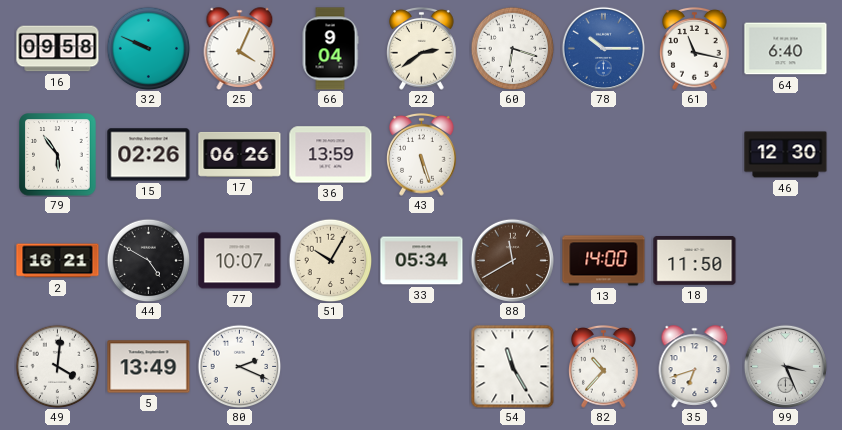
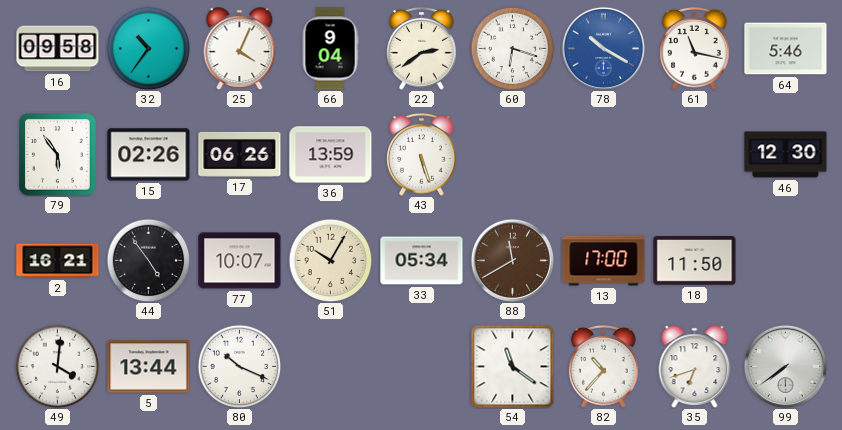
32: 9:49 -> 10:36
78: 10:15 -> 10:20
64: 6:40 -> 5:46
44: 4:50 -> 4:54
13: 14:00 -> 17:00
5: 13:49 -> 13:44
80: 2:19 -> 10:19
54: 11:25 -> 11:21
99: 3:26 -> 7:39
